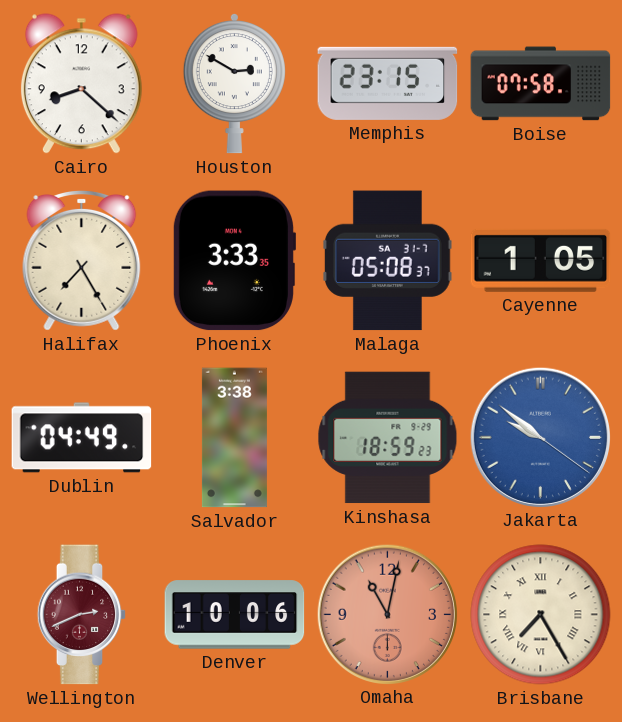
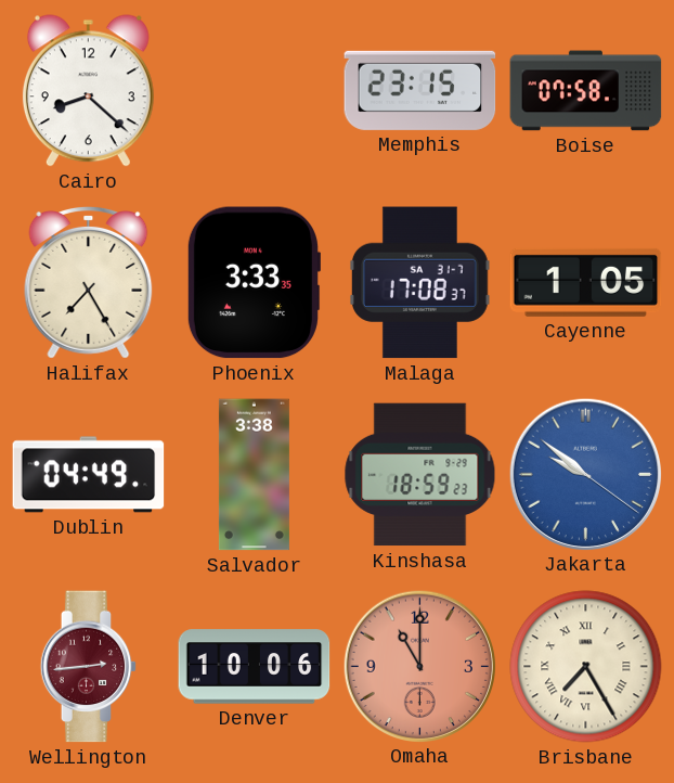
Houston: 2:50 -> none
Malaga: 05:08 -> 17:08
Wellington: 2:41 -> 2:44
Omaha: 11:02 -> 11:00
